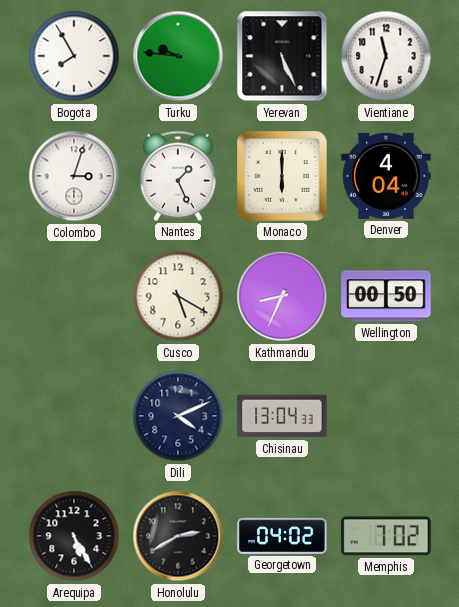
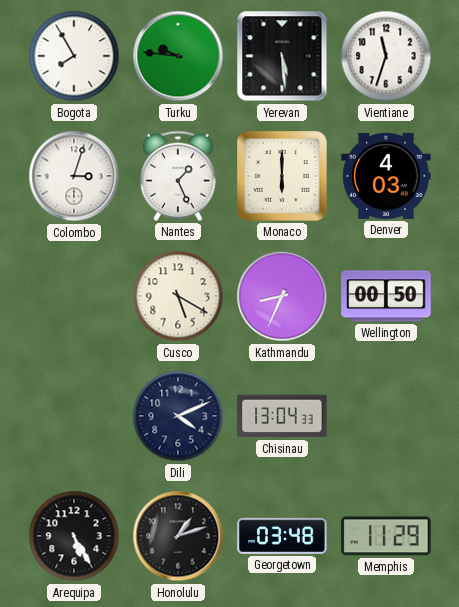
Yerevan: 5:26 -> 5:29
Denver: 4:04 -> 4:03
Honolulu: 2:40 -> 1:12
Georgetown: 04:02 -> 03:48
Memphis: 7:02 -> 11:29
